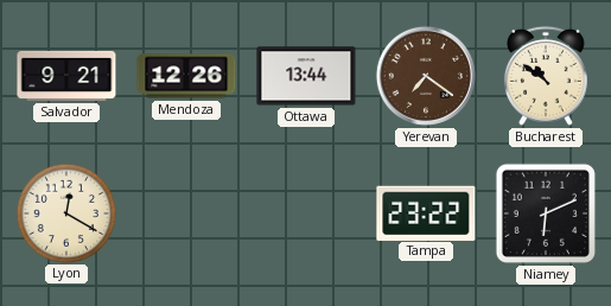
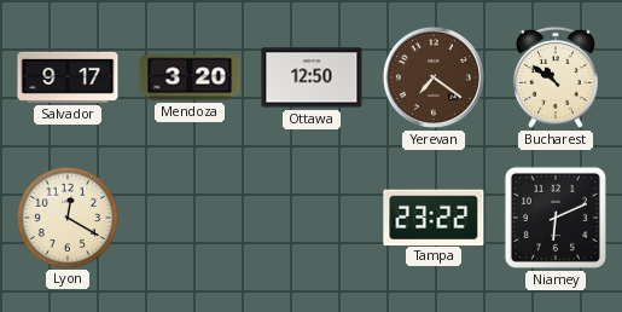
Salvador: 9:21 -> 9:17
Mendoza: 12:26 -> 3:20
Ottawa: 13:44 -> 12:50
